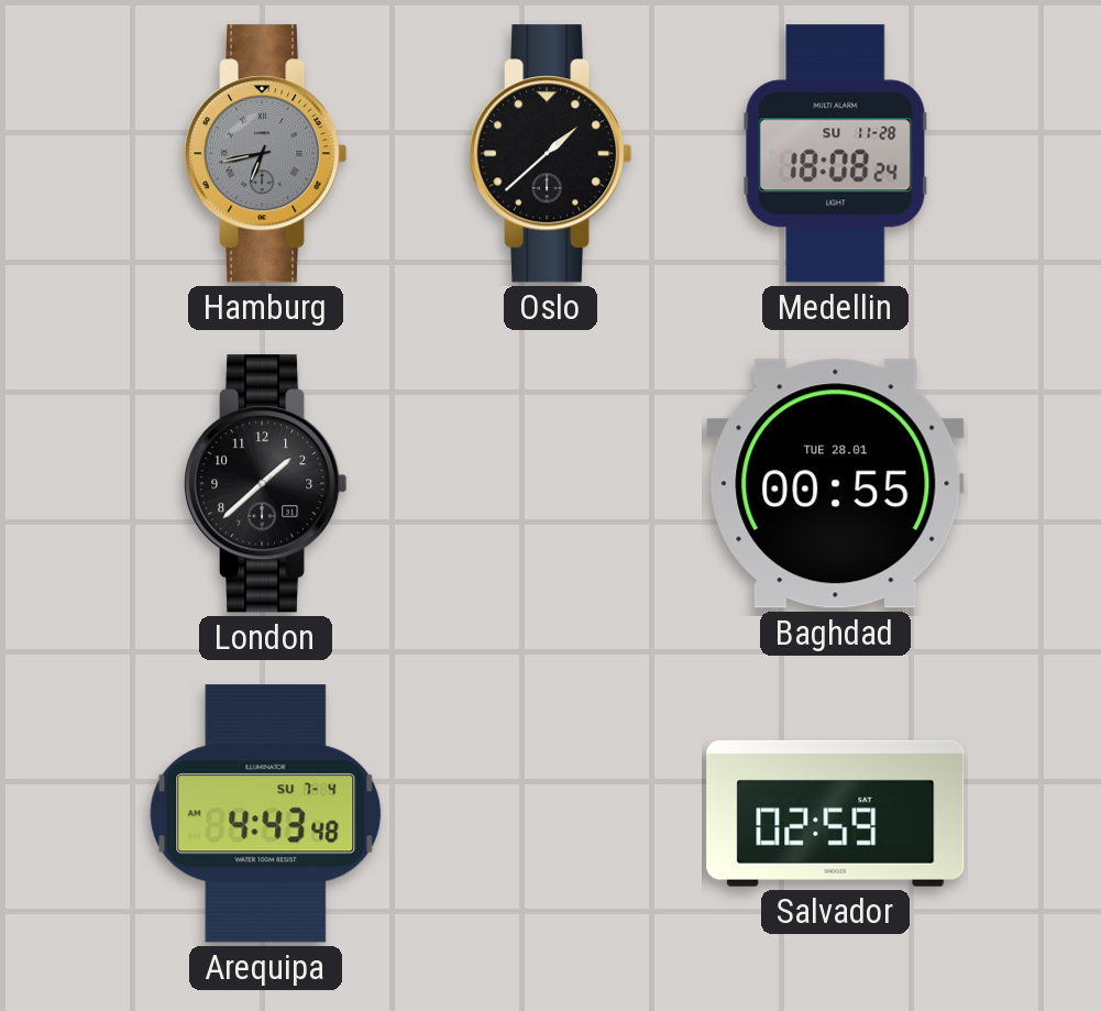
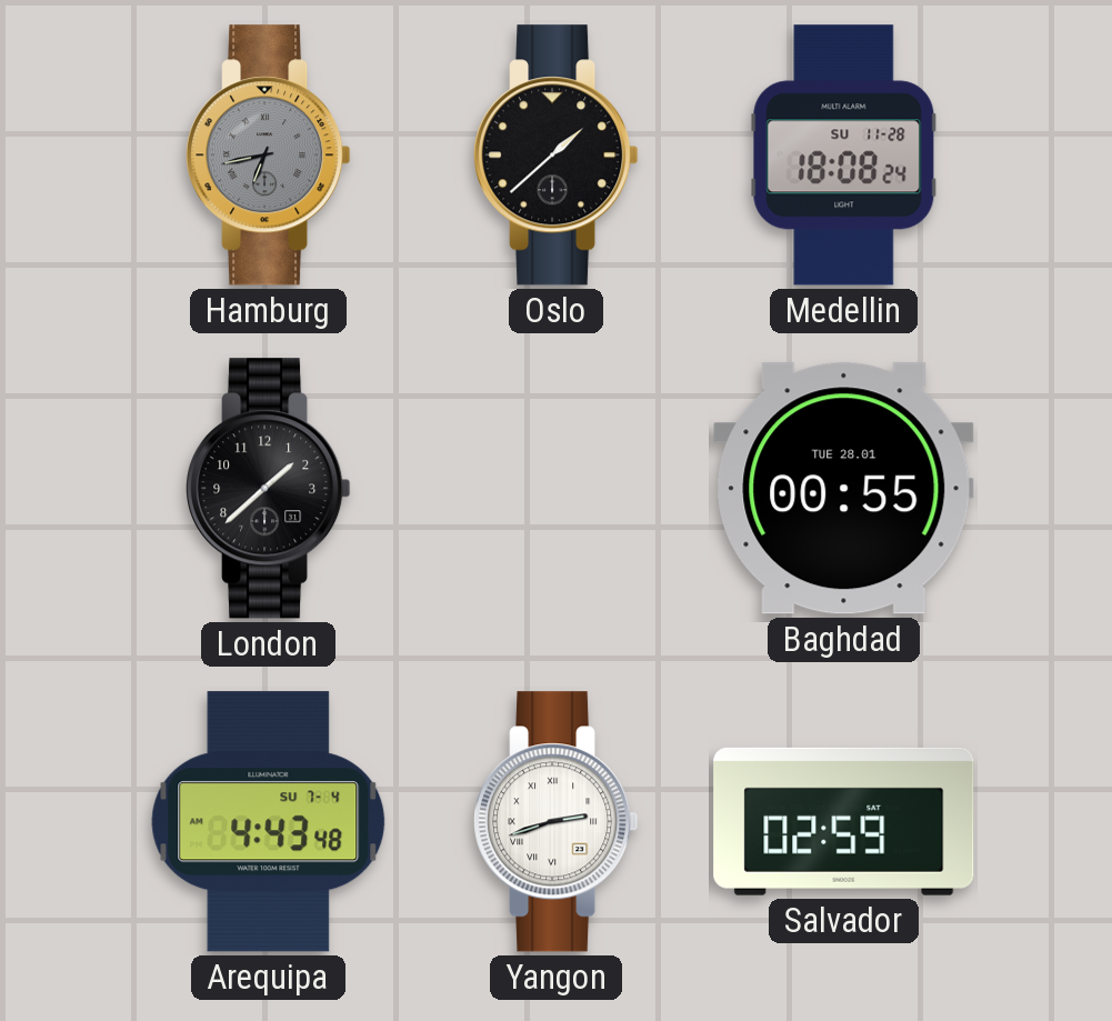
Yangon: none -> 2:42
